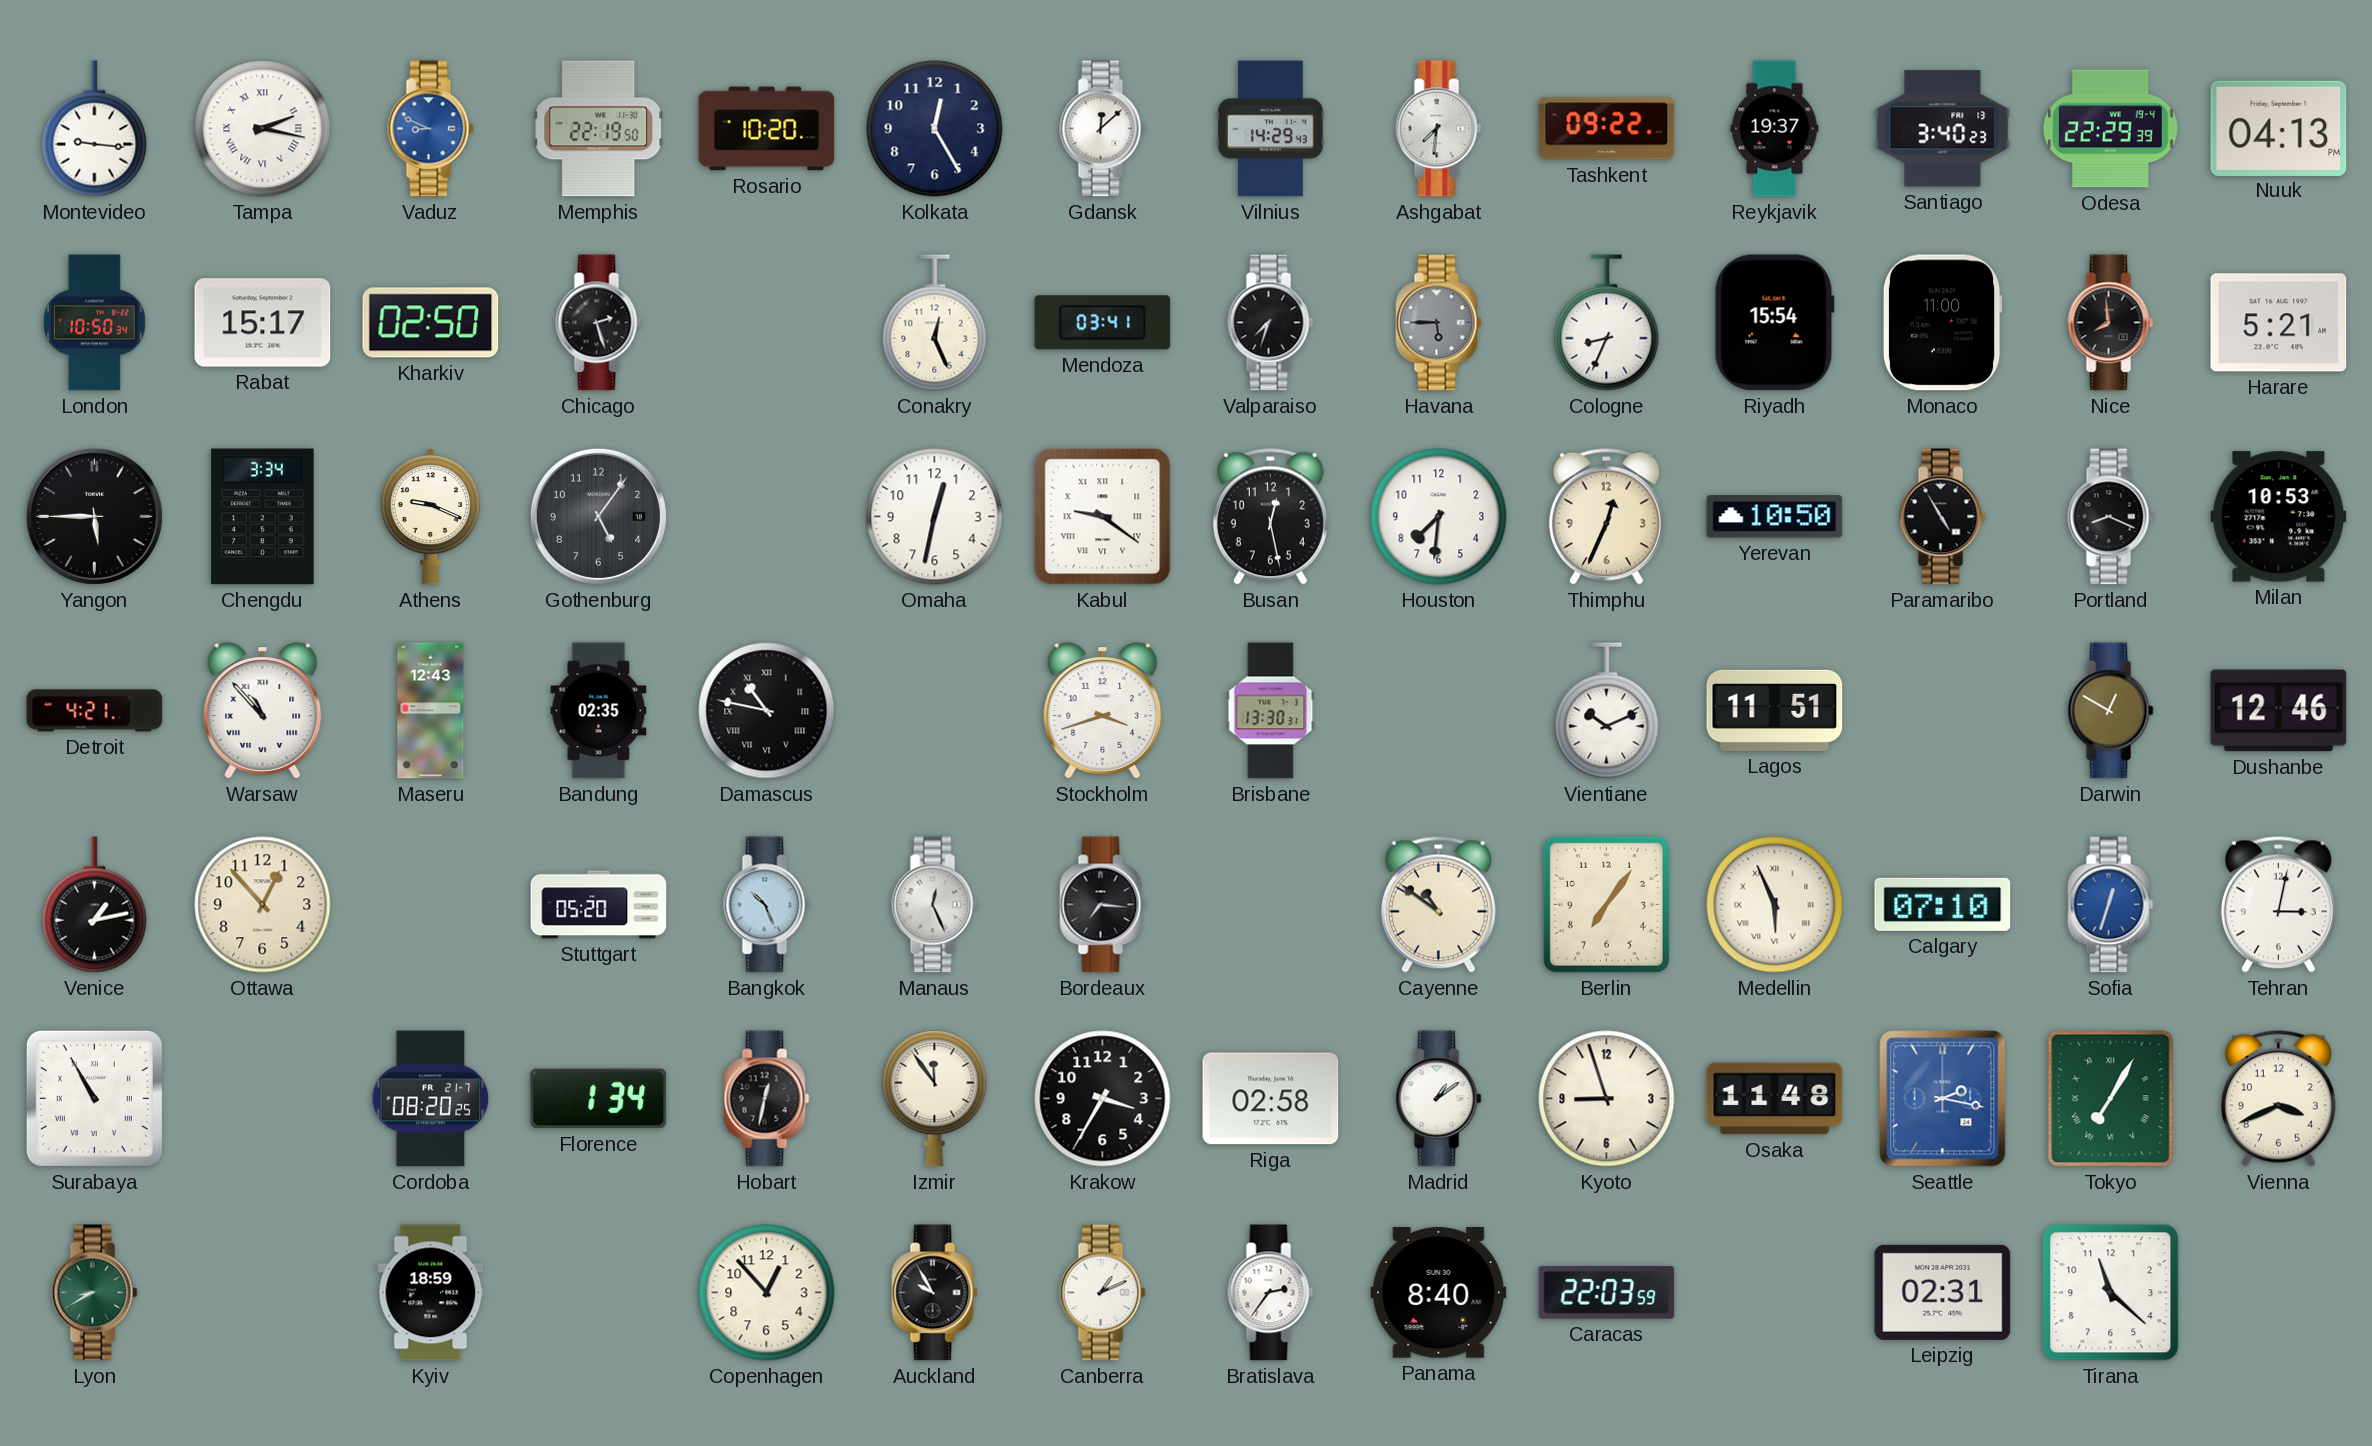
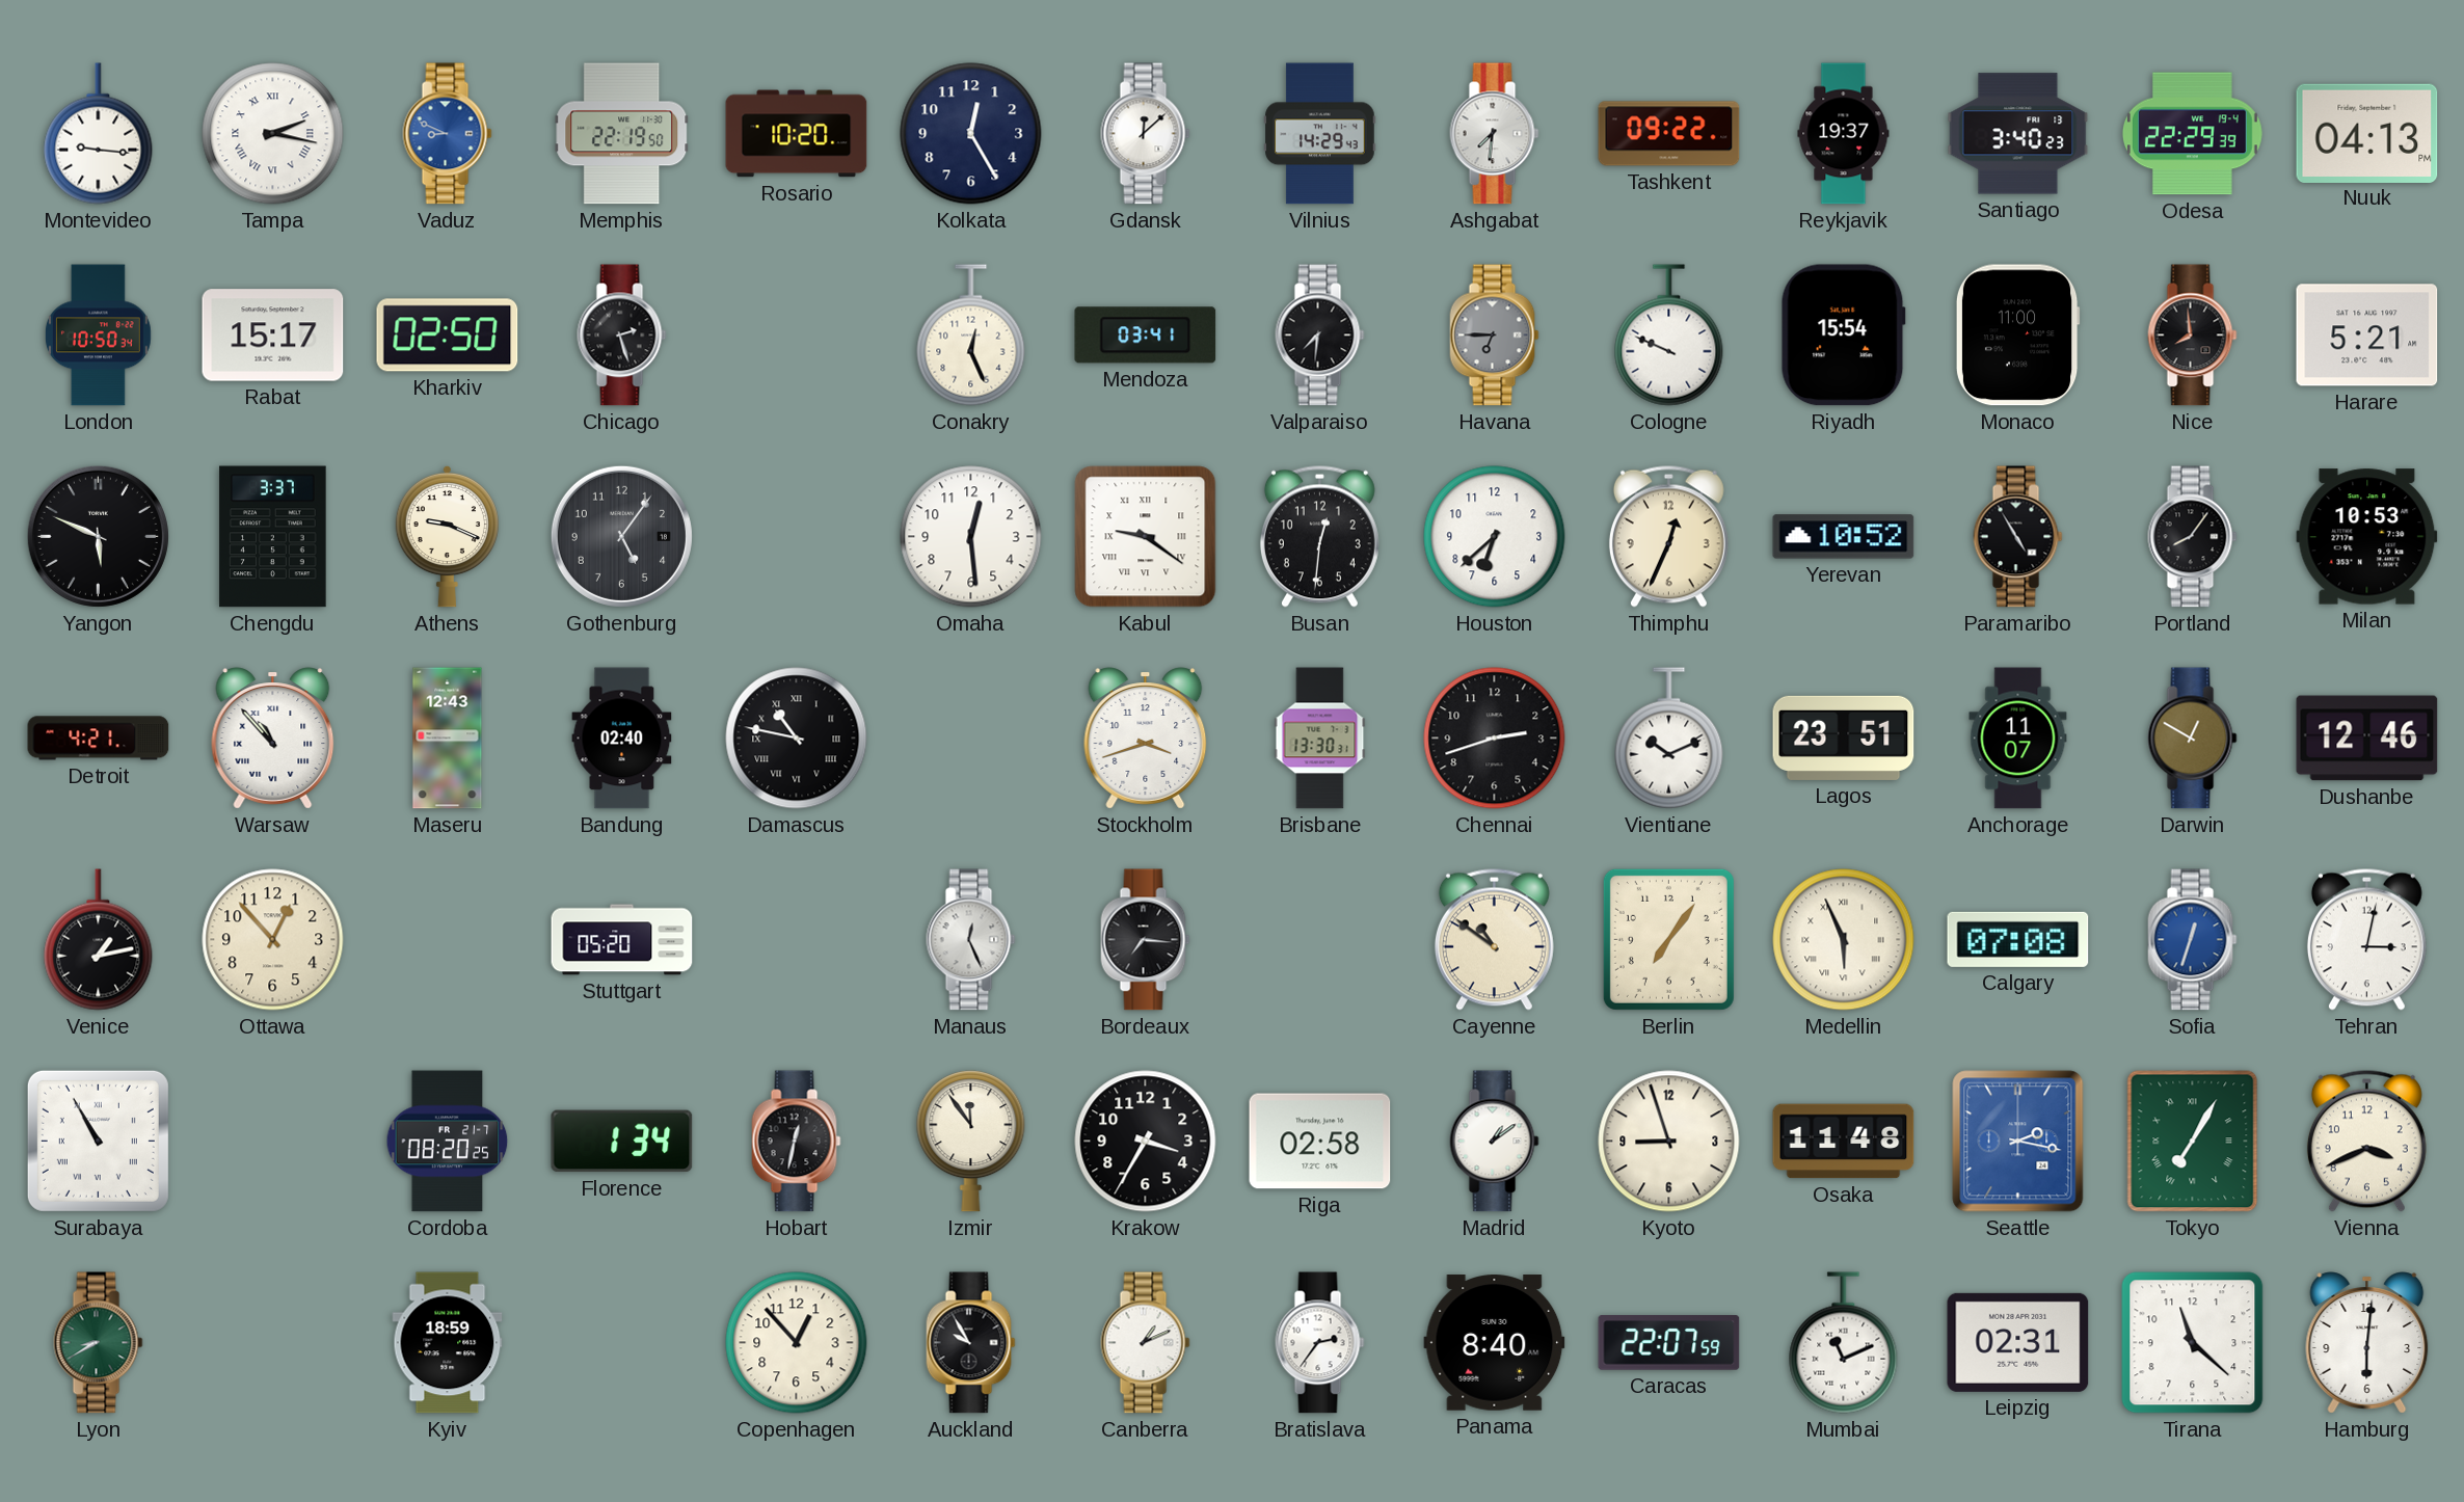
Valparaiso: 7:33 -> 7:31
Havana: 5:45 -> 6:45
Cologne: 8:34 -> 9:49
Yangon: 5:45 -> 5:49
Chengdu: 3:34 -> 3:37
Omaha: 12:32 -> 12:29
Busan: 12:28 -> 12:31
Houston: 7:31 -> 6:38
Yerevan: 10:50 -> 10:52
Portland: 8:19 -> 8:06
Bandung: 02:35 -> 02:40
Chennai: none -> 2:42
Lagos: 11:51 -> 23:51
Anchorage: none -> 11:07
Bangkok: 10:26 -> none
Calgary: 07:10 -> 07:08
Caracas: 22:03 -> 22:07
Mumbai: none -> 11:11
Hamburg: none -> 6:01
